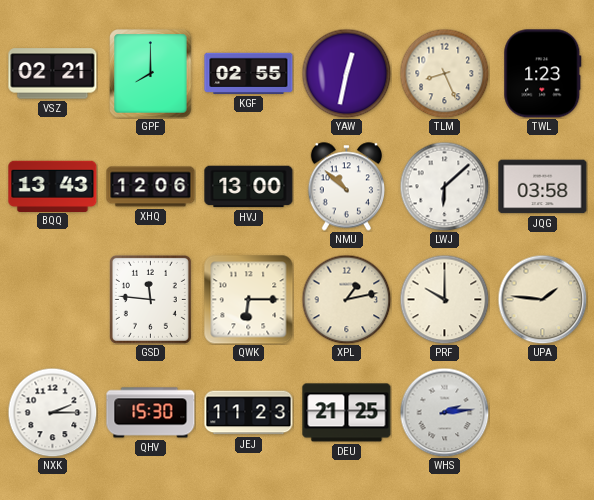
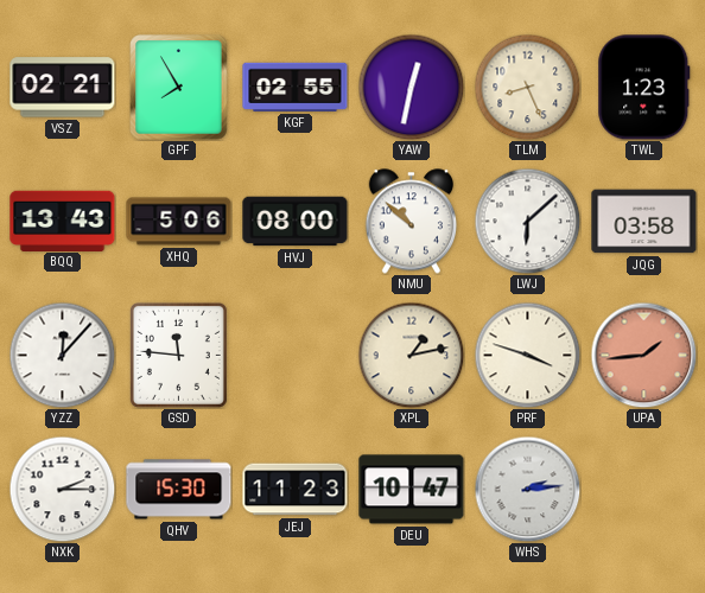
GPF: 8:00 -> 7:55
XHQ: 12:06 -> 5:06
HVJ: 13:00 -> 08:00
YZZ: none -> 12:07
QWK: 6:15 -> none
PRF: 10:00 -> 3:48
UPA: 1:46 -> 1:44
UPA dial: cream -> salmon
DEU: 21:25 -> 10:47
